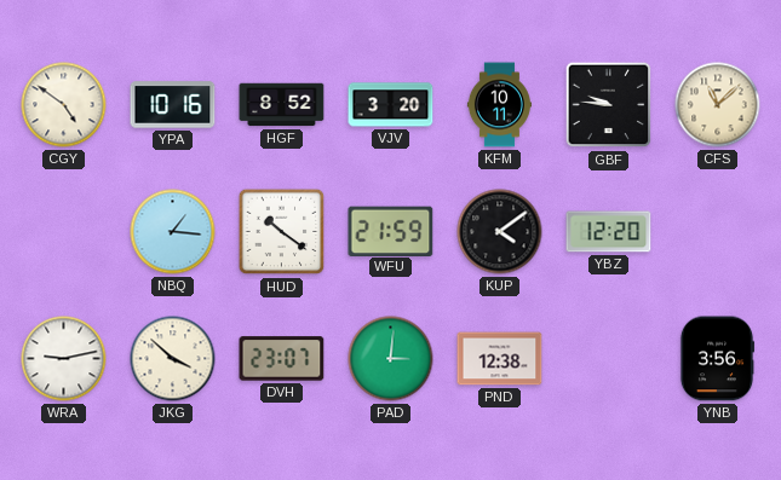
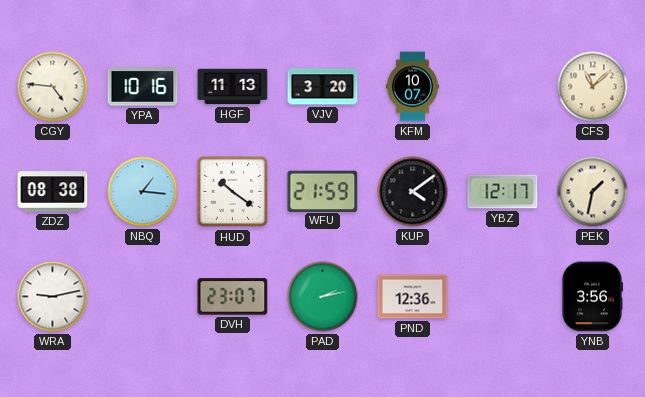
CGY: 4:51 -> 4:46
HGF: 8:52 -> 11:13
KFM: 10:11 -> 10:07
GBF: 9:46 -> none
ZDZ: none -> 08:38
YBZ: 12:20 -> 12:17
PEK: none -> 1:32
JKG: 3:52 -> none
PAD: 3:01 -> 2:13
PND: 12:38 -> 12:36
